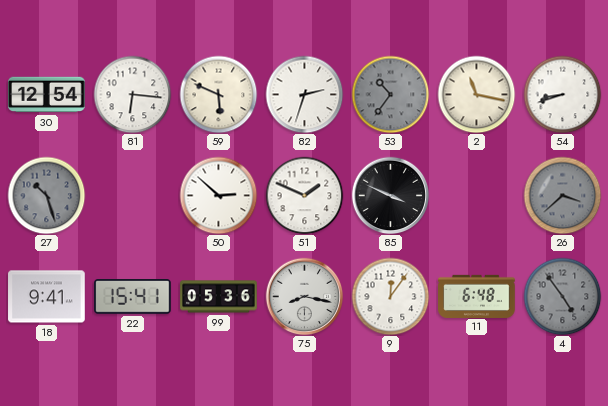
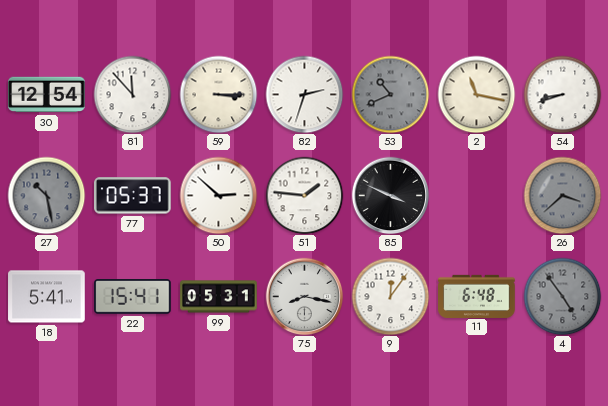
81: 6:16 -> 11:53
59: 5:49 -> 3:15
53: 10:36 -> 10:41
27: 10:27 -> 10:28
77: none -> 05:37
51: 1:49 -> 1:46
18: 9:41 -> 5:41
99: 05:36 -> 05:31
